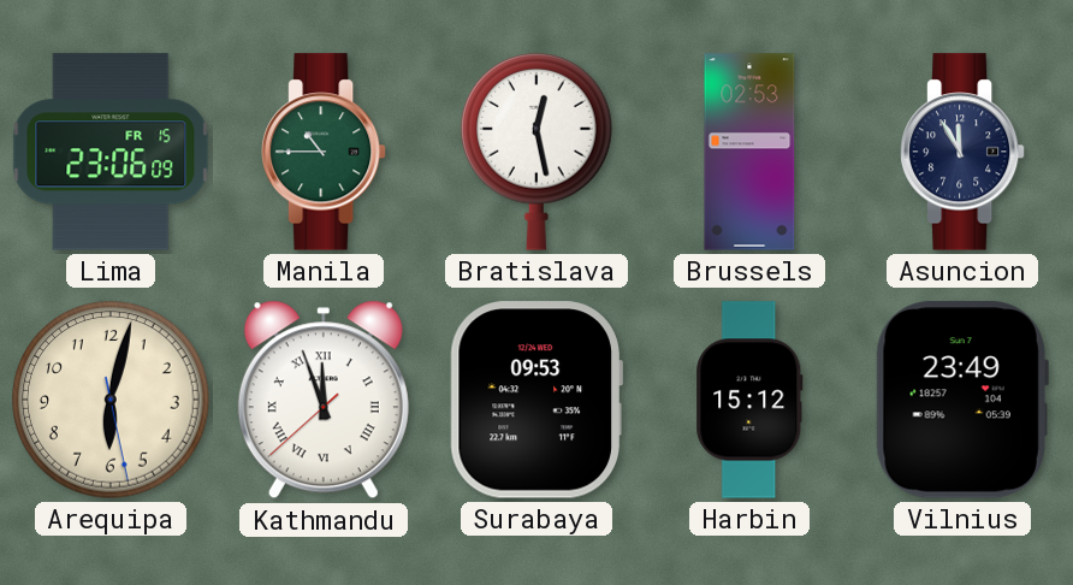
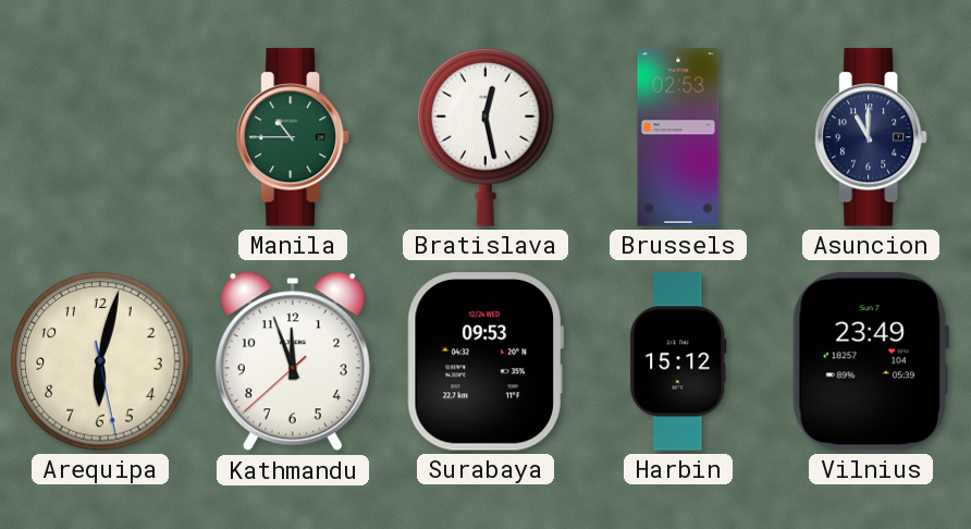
Lima: 23:06 -> none
Asuncion: 11:55 -> 11:00
Kathmandu numerals: Roman -> Arabic
